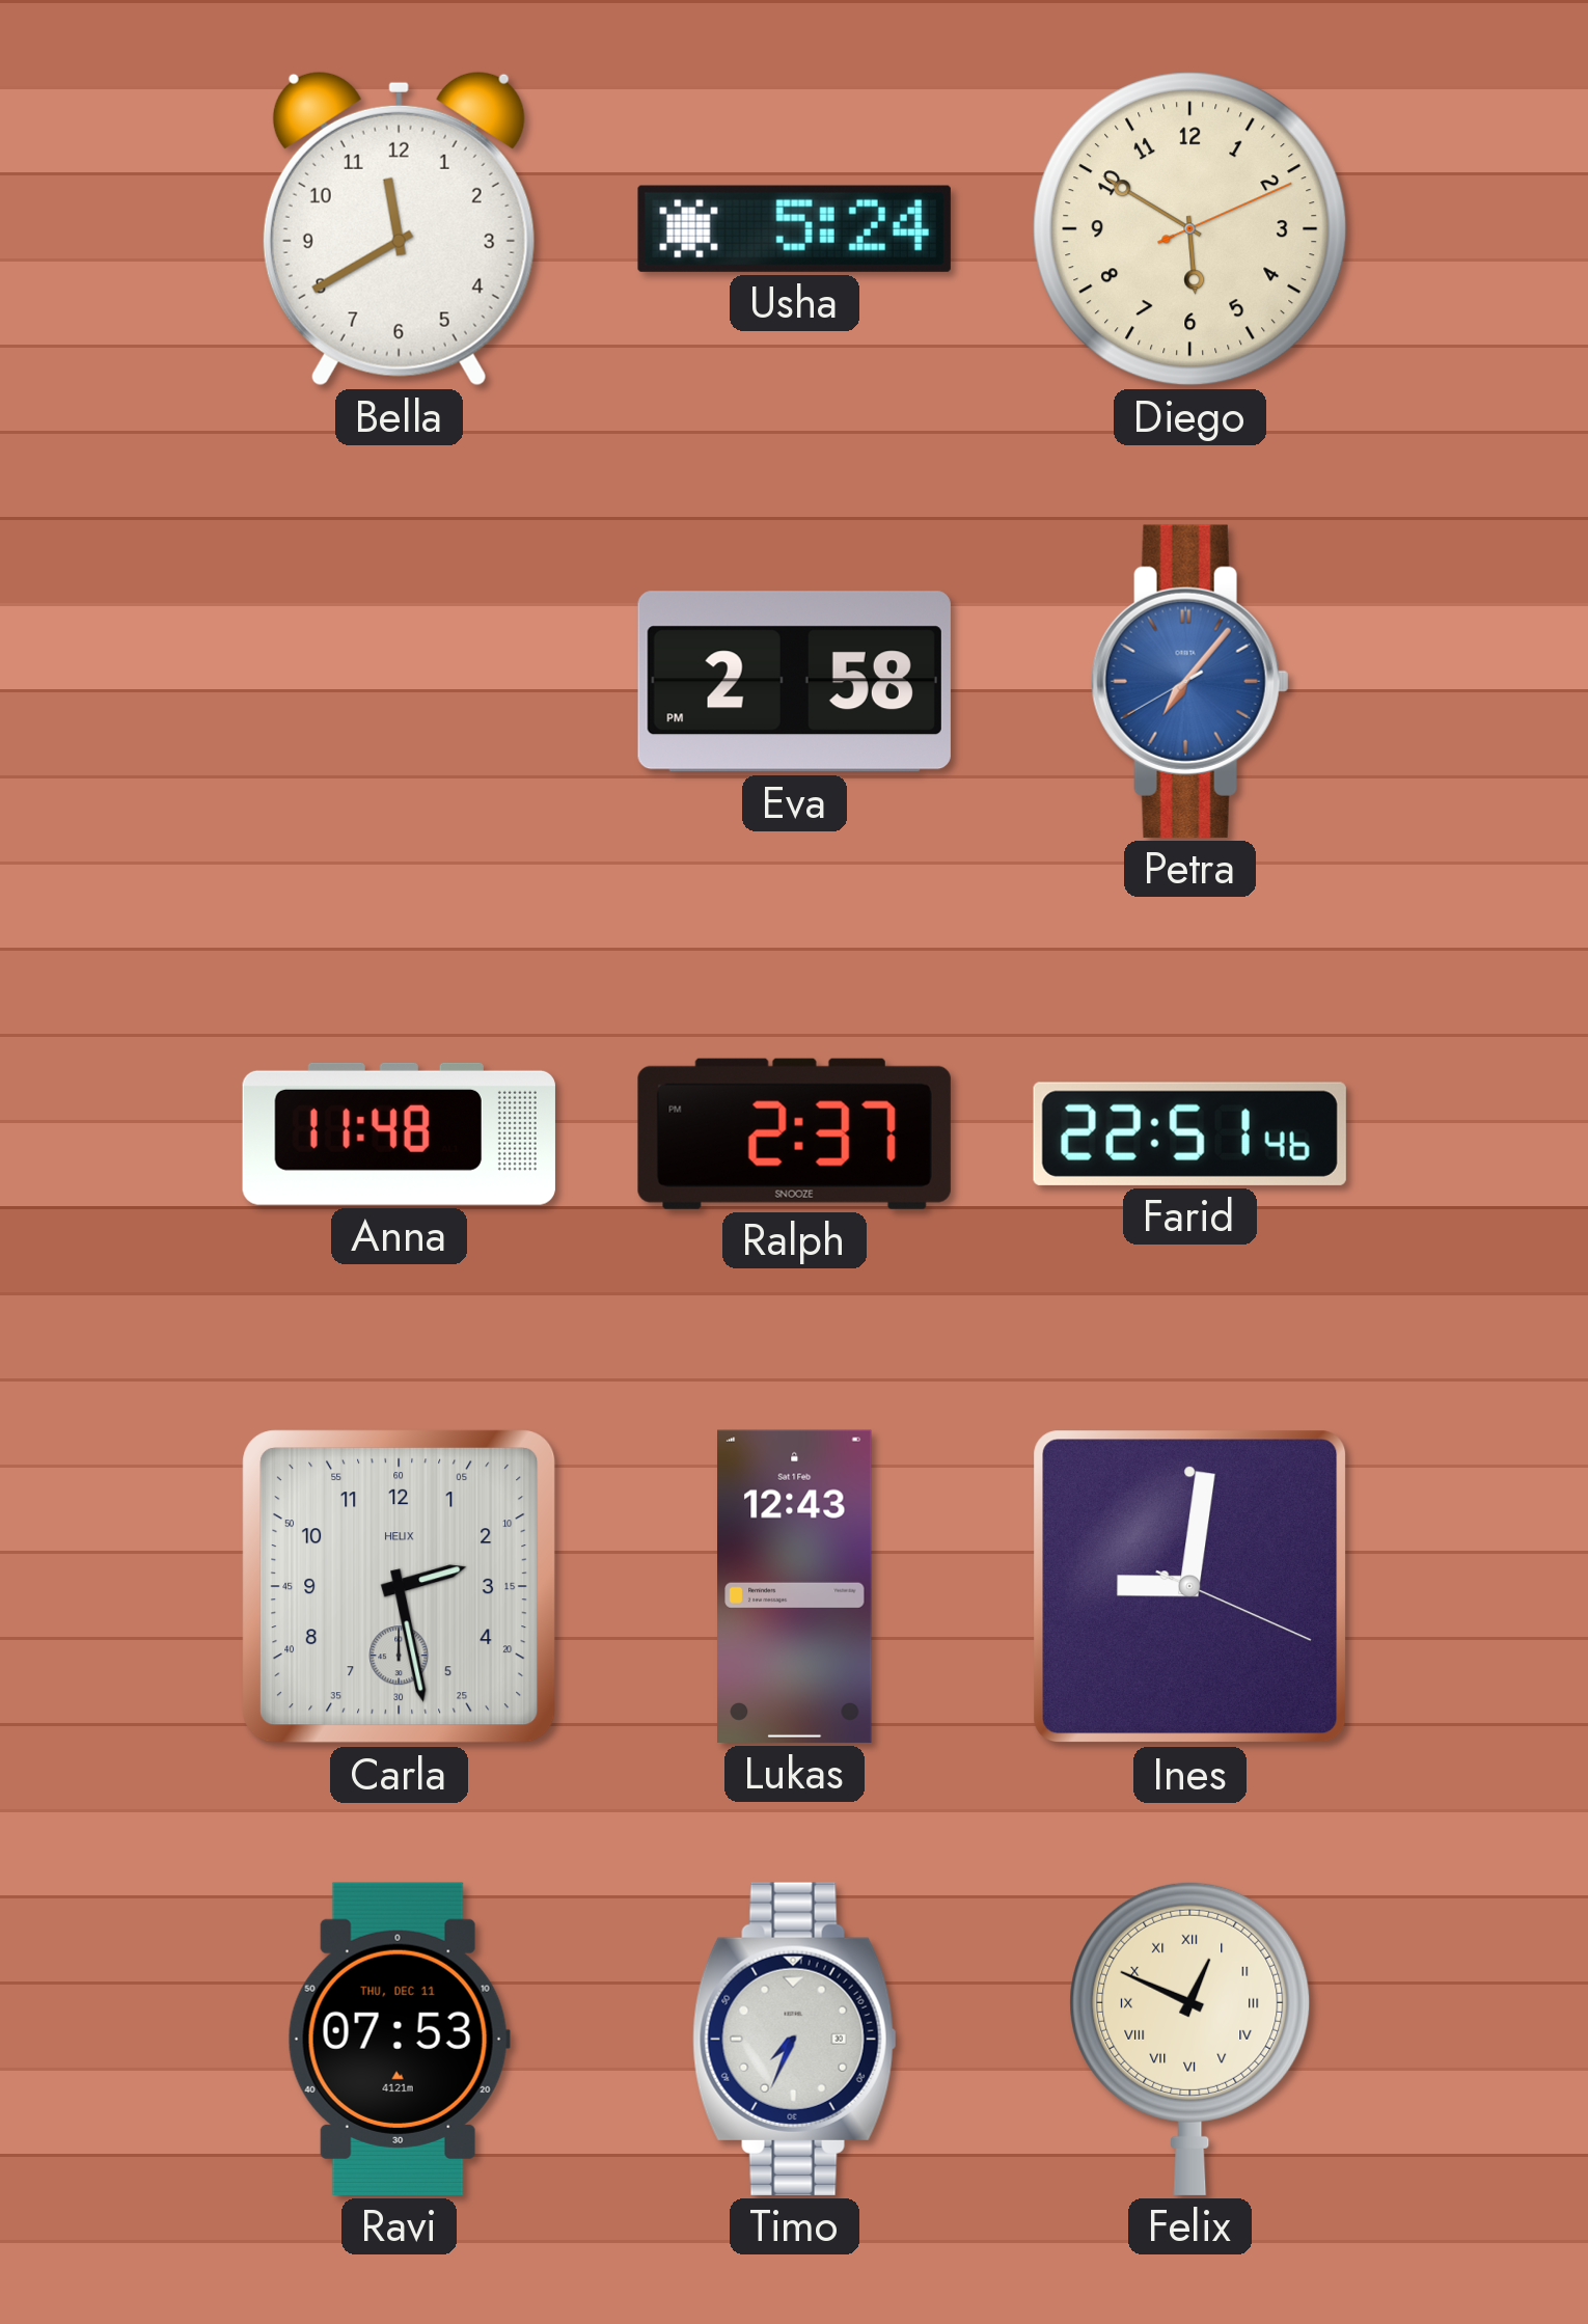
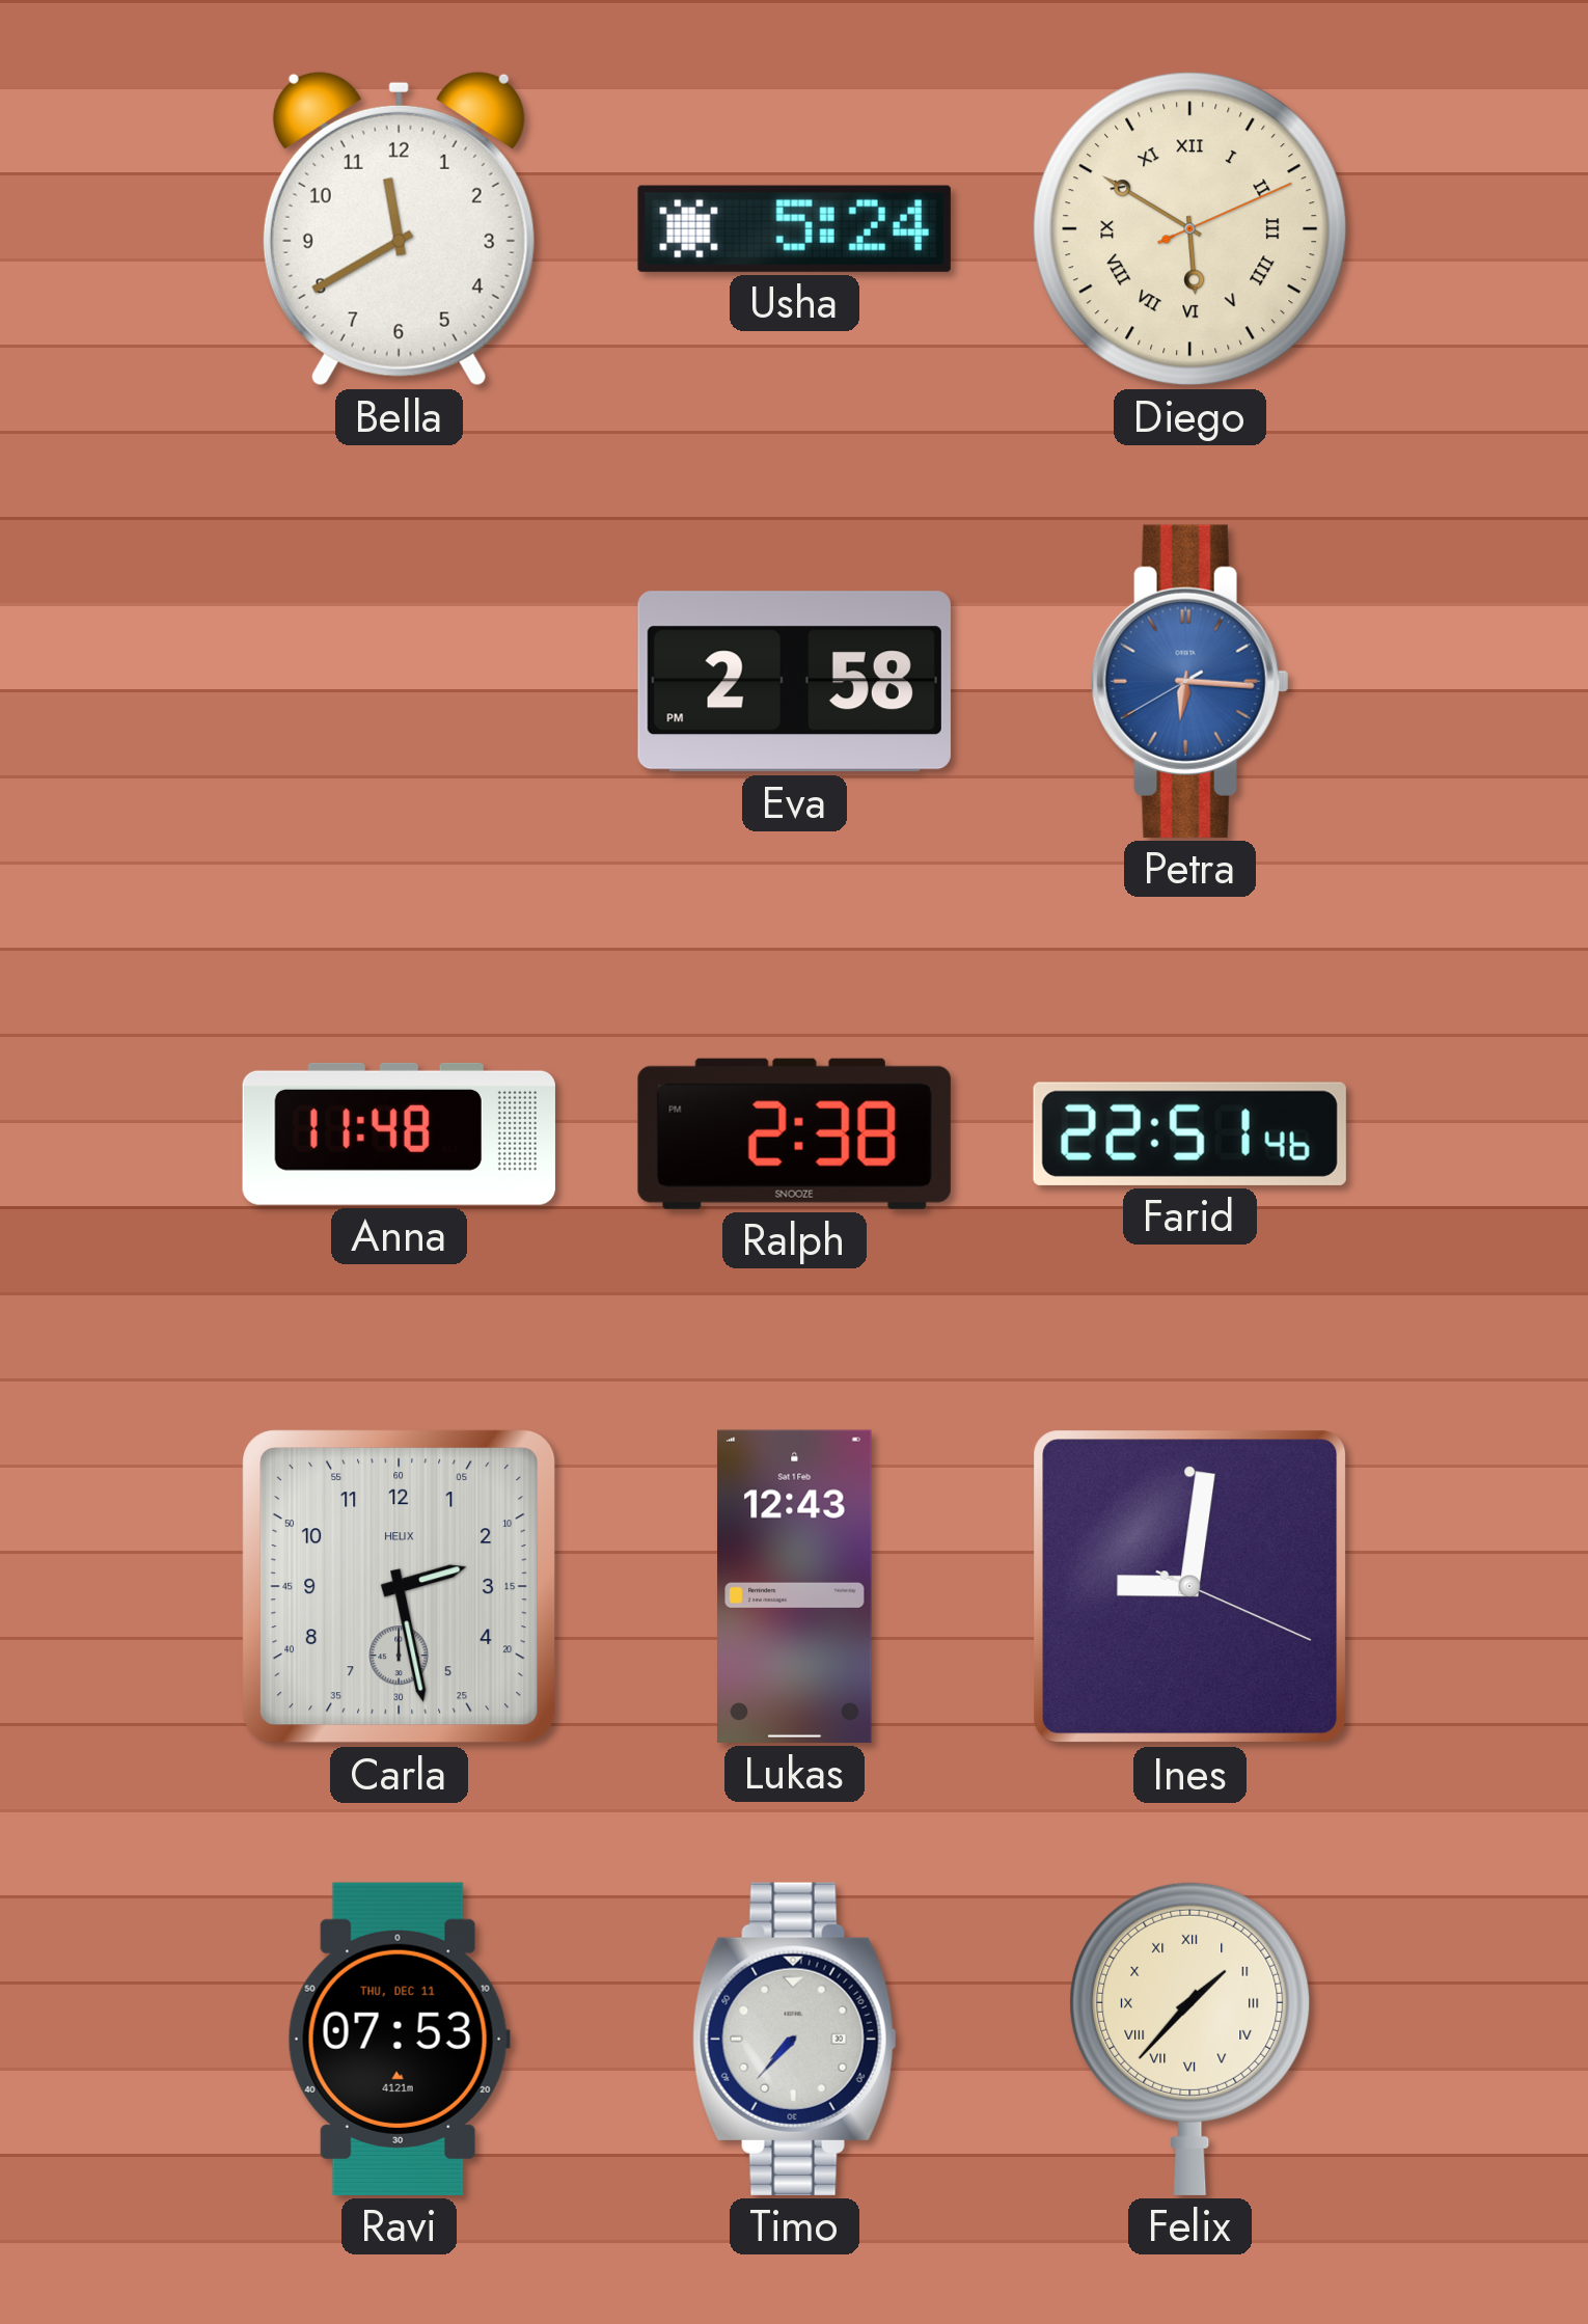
Diego numerals: Arabic -> Roman
Petra: 7:06 -> 6:15
Ralph: 2:37 -> 2:38
Timo: 7:34 -> 7:37
Felix: 12:49 -> 1:37
